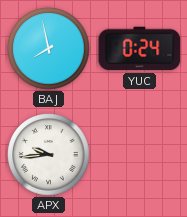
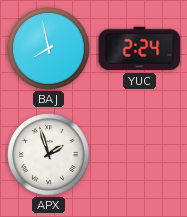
YUC: 0:24 -> 2:24
APX: 9:44 -> 1:57
